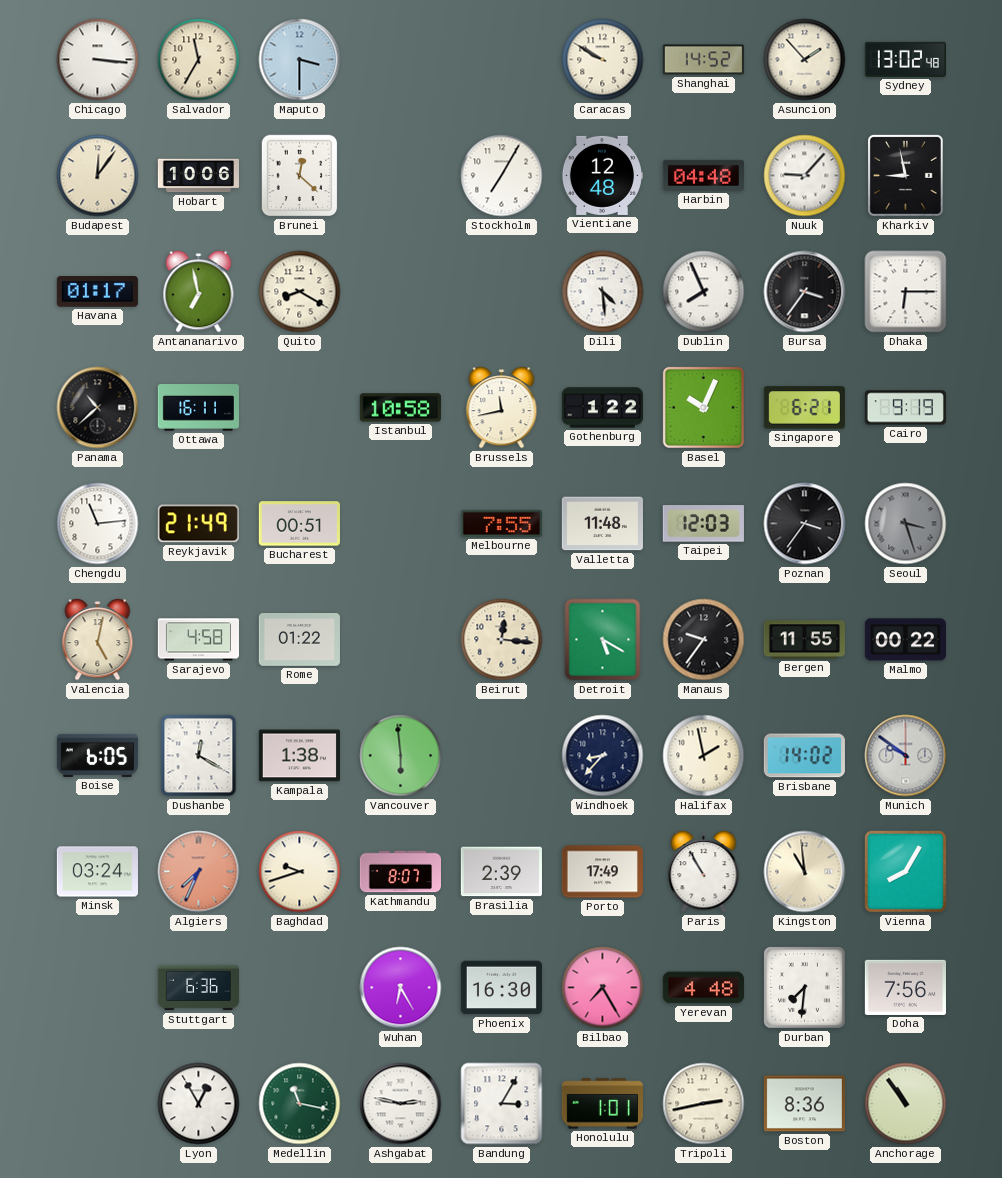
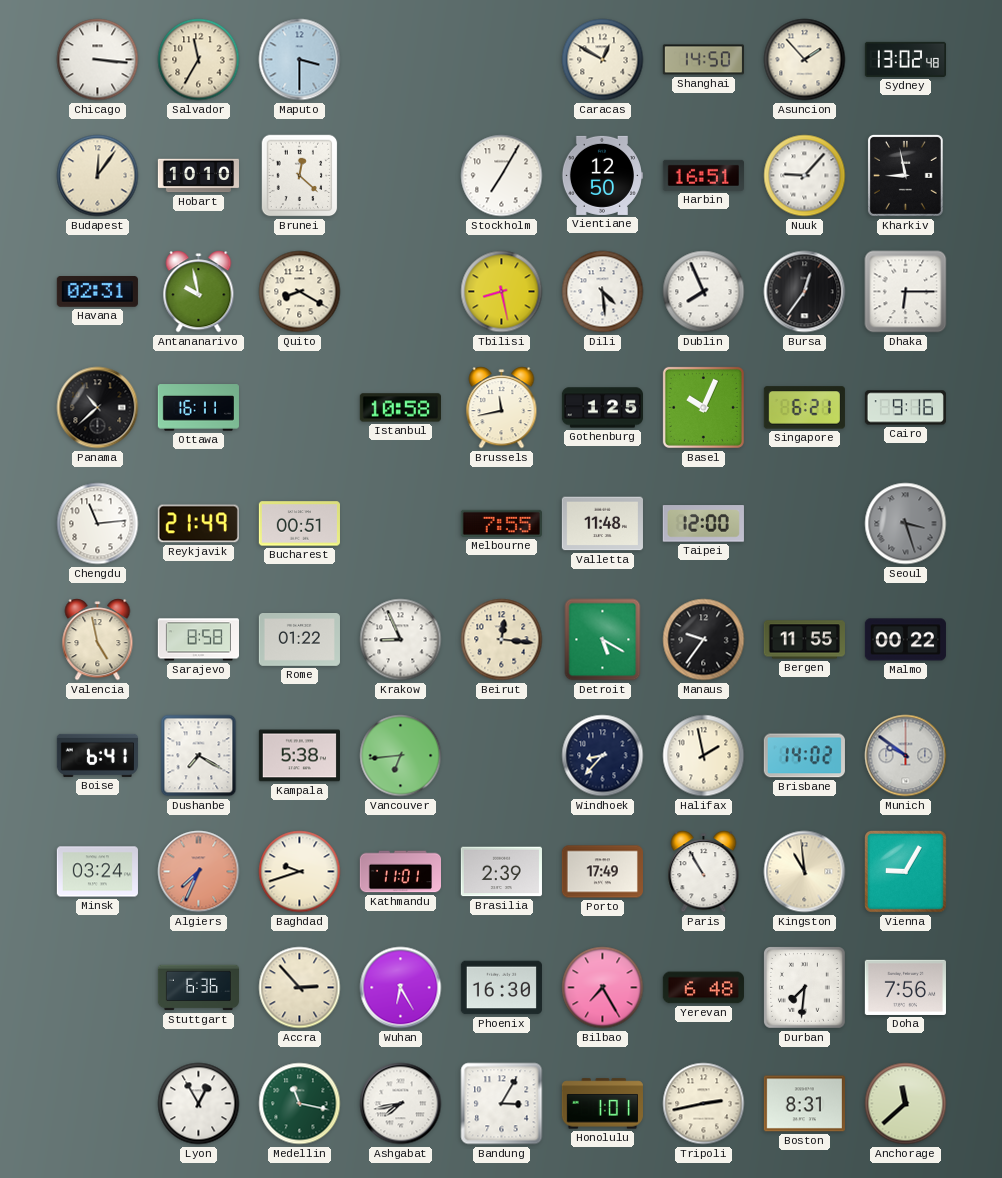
Caracas: 9:50 -> 12:50
Shanghai: 14:52 -> 14:50
Hobart: 10:06 -> 10:10
Vientiane: 12:48 -> 12:50
Harbin: 04:48 -> 16:51
Havana: 01:17 -> 02:31
Antananarivo: 6:58 -> 9:58
Tbilisi: none -> 8:28
Bursa: 3:36 -> 12:36
Gothenburg: 1:22 -> 1:25
Cairo: 9:19 -> 9:16
Taipei: 12:03 -> 12:00
Poznan: 3:36 -> none
Valencia: 5:02 -> 4:58
Sarajevo: 4:58 -> 8:58
Krakow: none -> 8:56
Boise: 6:05 -> 6:41
Dushanbe: 12:20 -> 7:20
Kampala: 1:38 -> 5:38
Vancouver: 5:59 -> 6:44
Kathmandu: 8:07 -> 11:01
Vienna: 8:05 -> 9:05
Accra: none -> 2:53
Yerevan: 4:48 -> 6:48
Ashgabat: 2:47 -> 7:43
Boston: 8:36 -> 8:31
Anchorage: 10:54 -> 11:38
